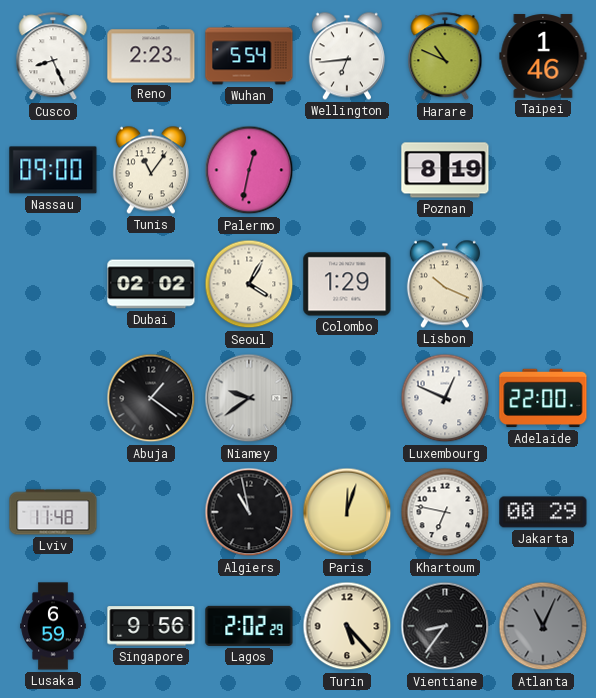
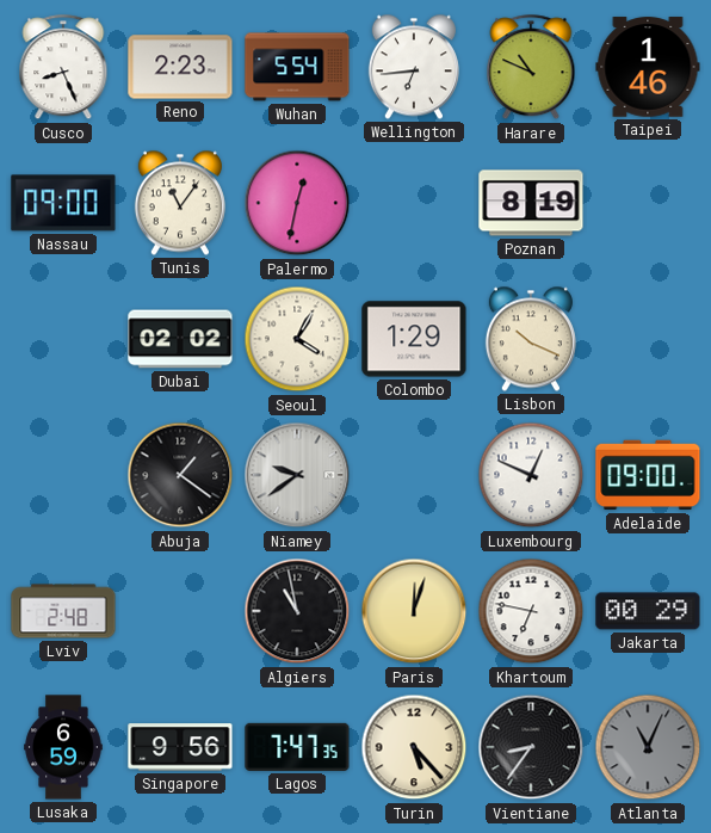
Adelaide: 22:00 -> 09:00
Lviv: 11:48 -> 2:48
Lagos: 2:02 -> 7:47
